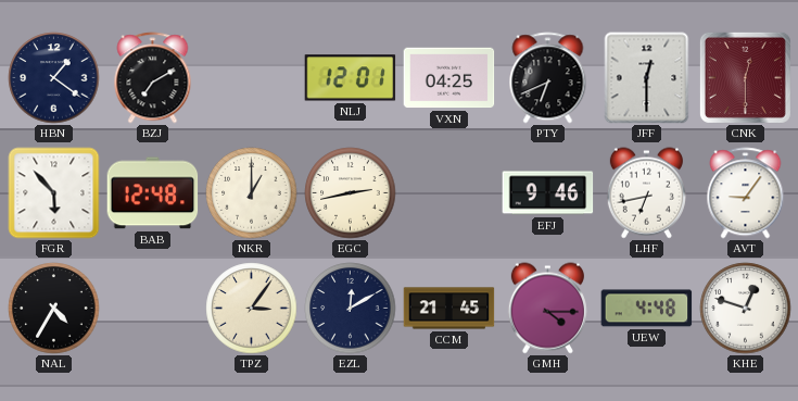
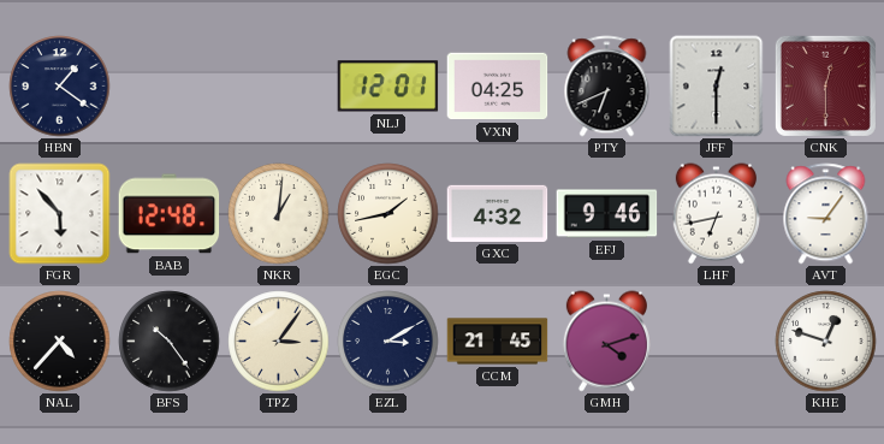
BZJ: 7:10 -> none
NKR: 1:00 -> 1:01
EGC: 2:43 -> 1:43
GXC: none -> 4:32
NAL: 4:35 -> 4:37
BFS: none -> 10:24
EZL: 12:10 -> 3:10
GMH: 4:15 -> 4:12
UEW: 4:48 -> none
